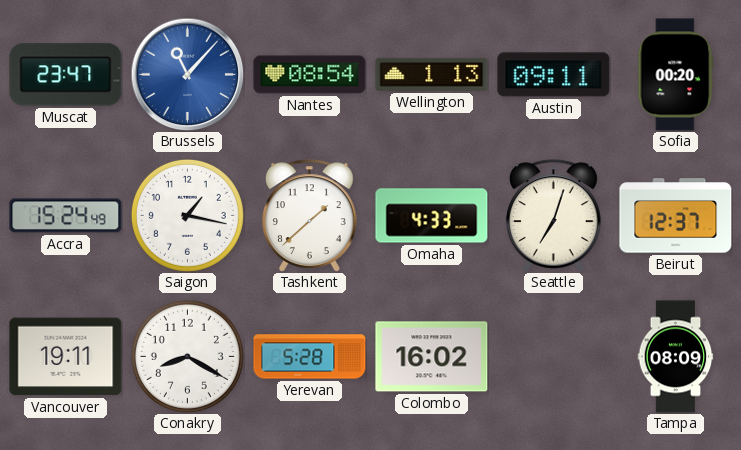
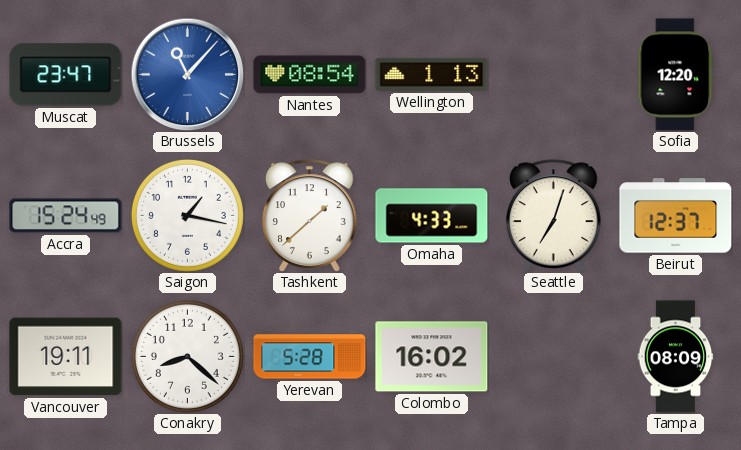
Austin: 09:11 -> none
Sofia: 00:20 -> 12:20
Conakry: 8:20 -> 8:22
